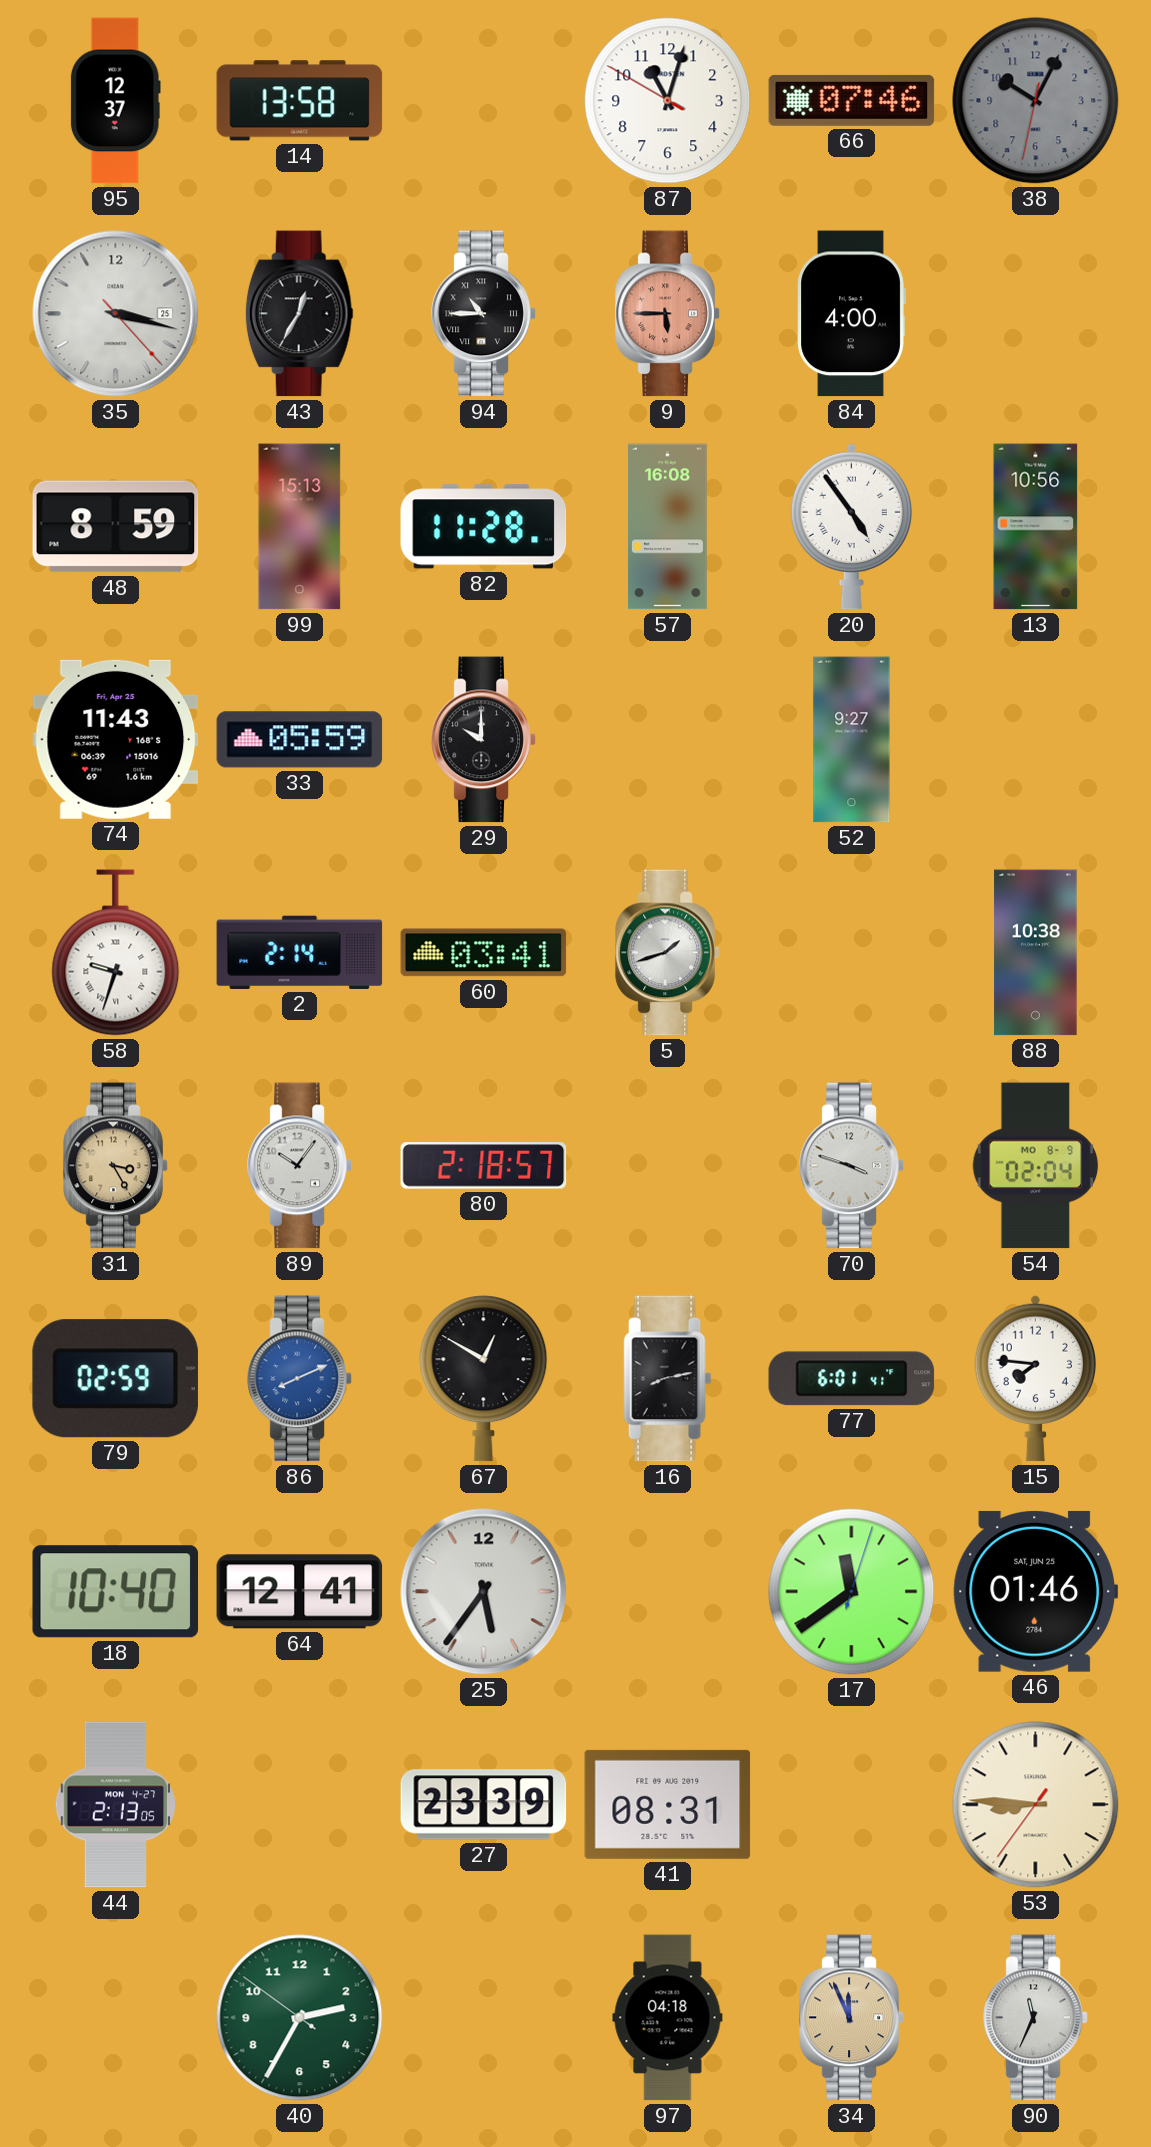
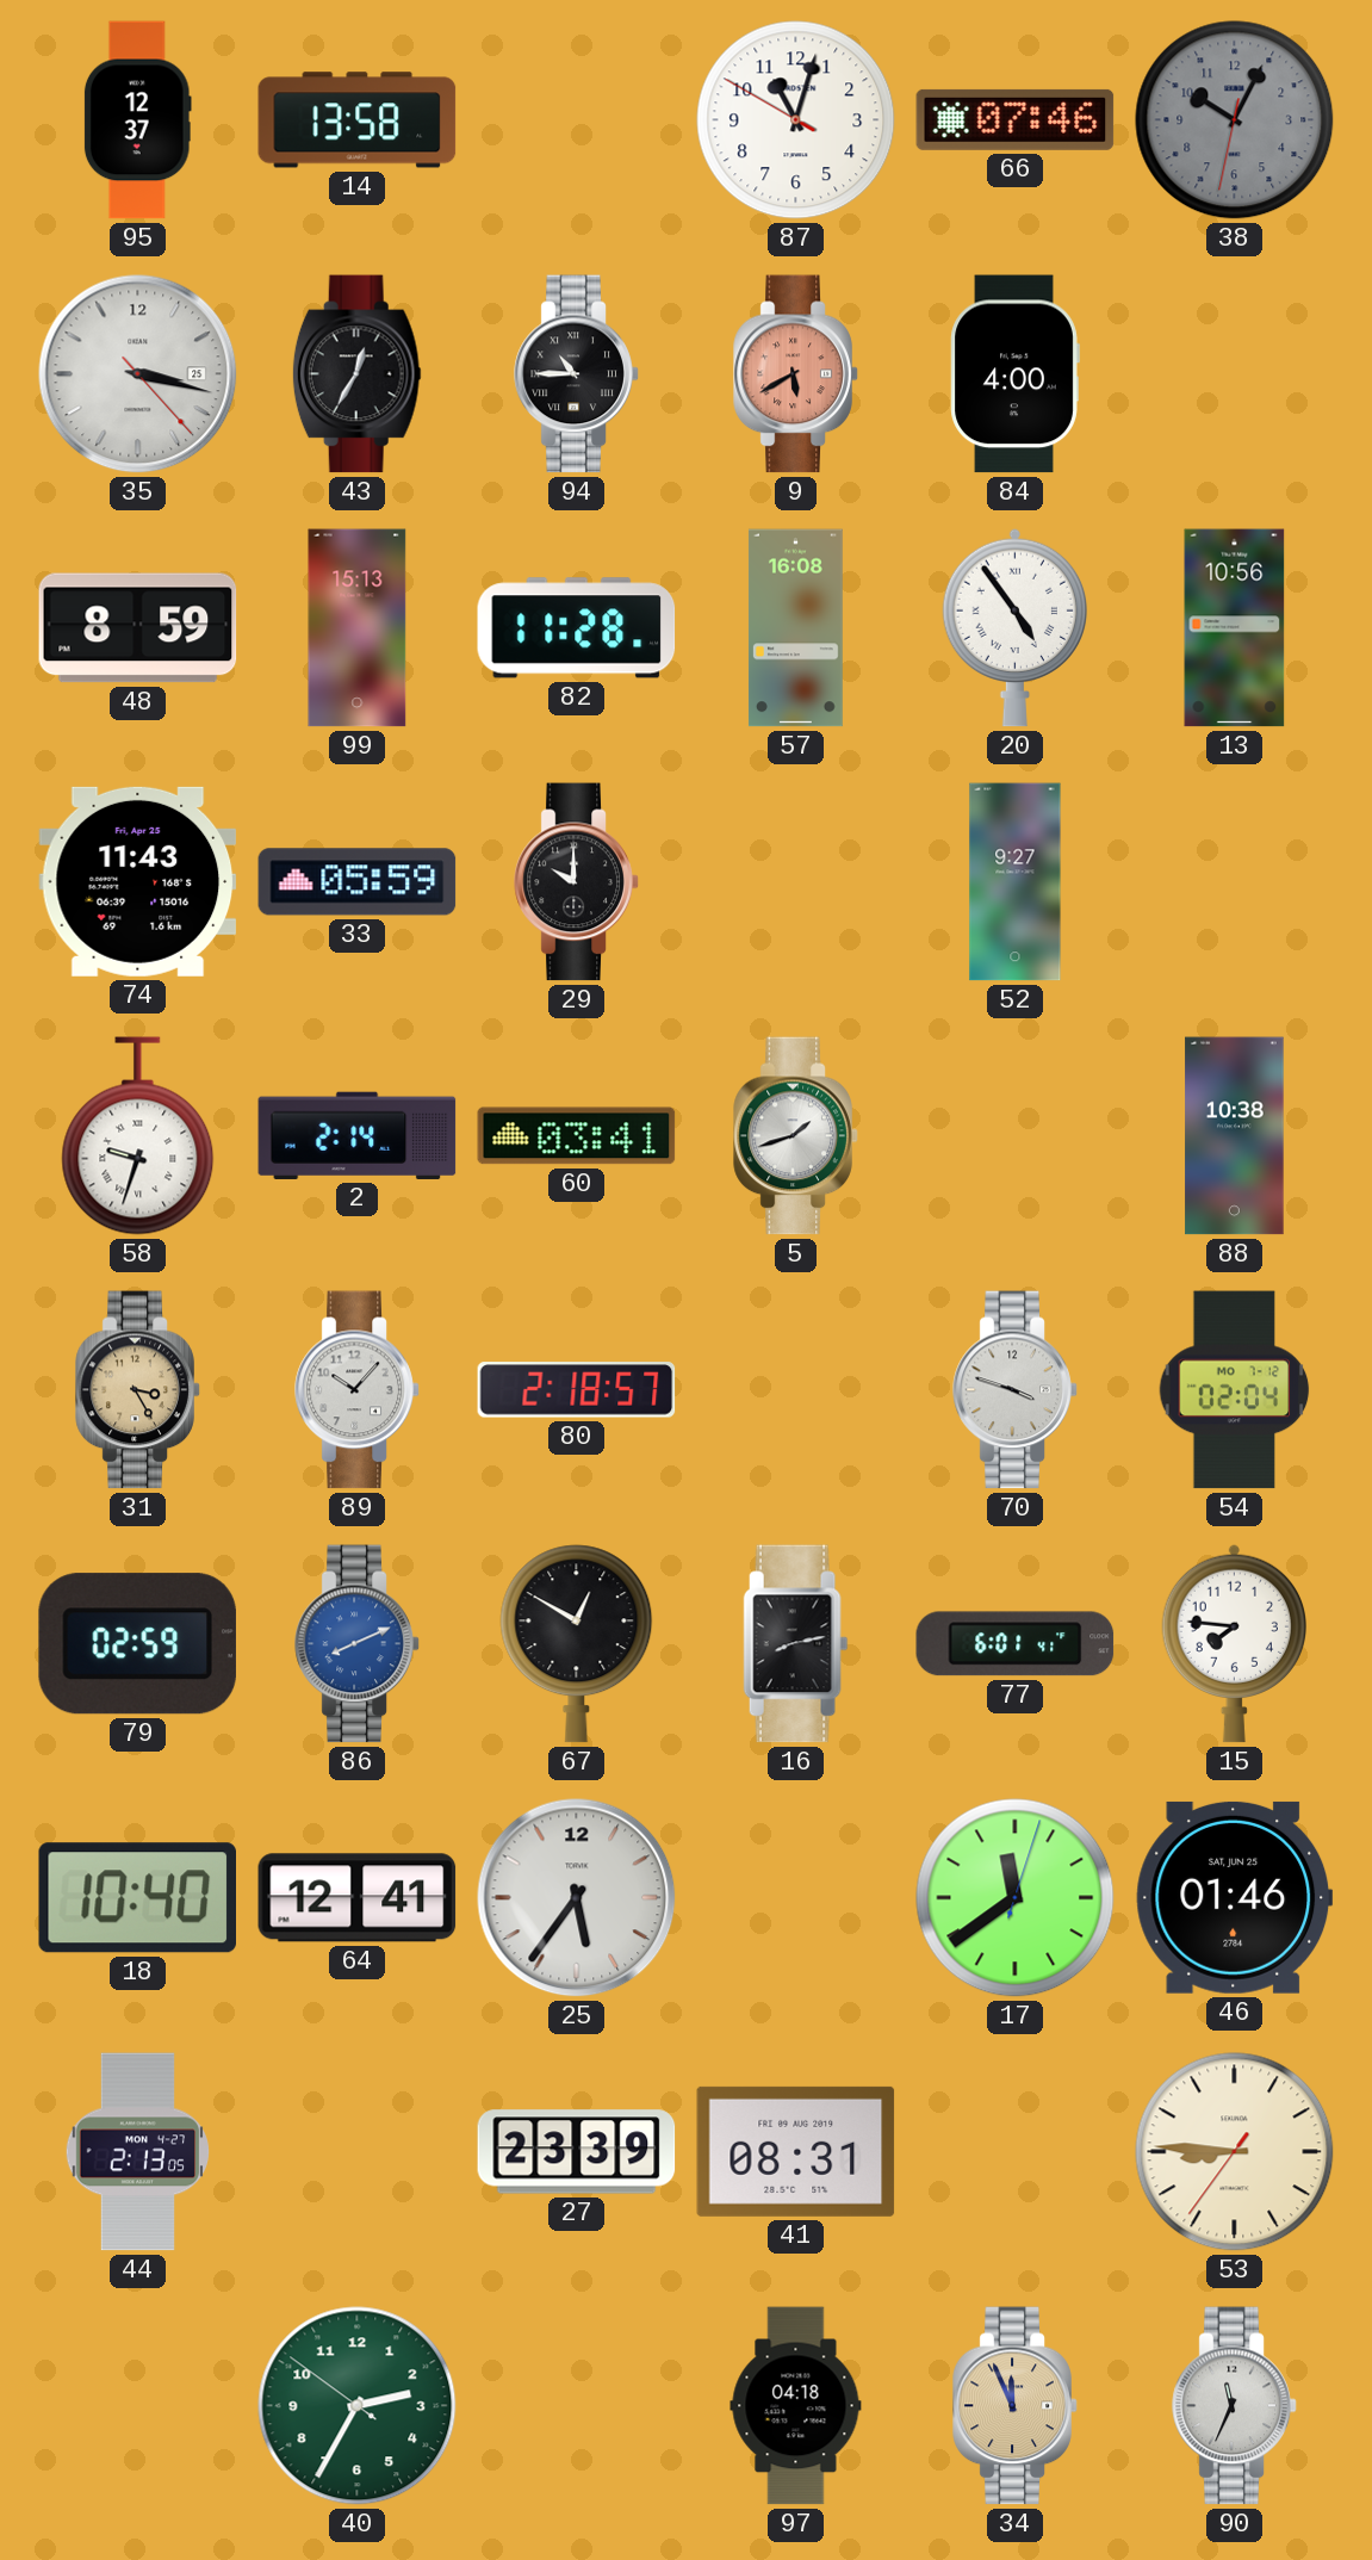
9: 5:45 -> 5:40
89: 10:06 -> 10:07
54 date: MO 8-9 -> MO 7-12
